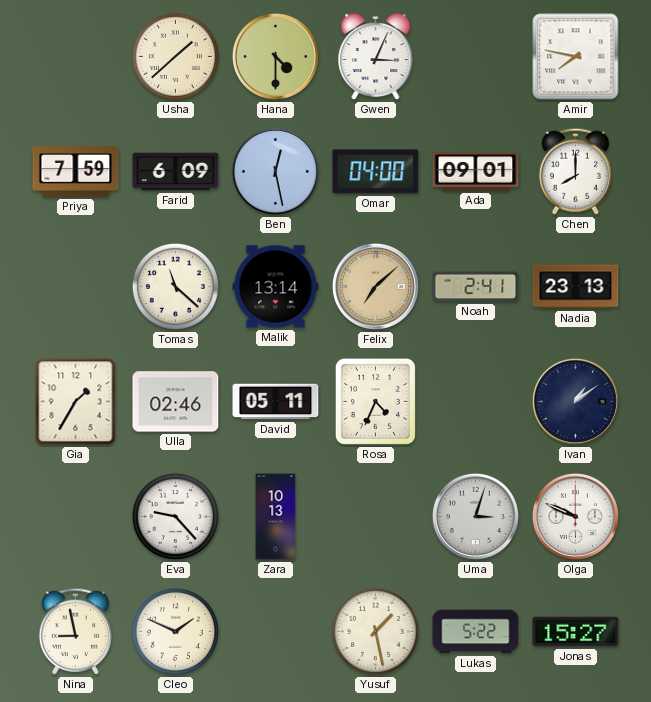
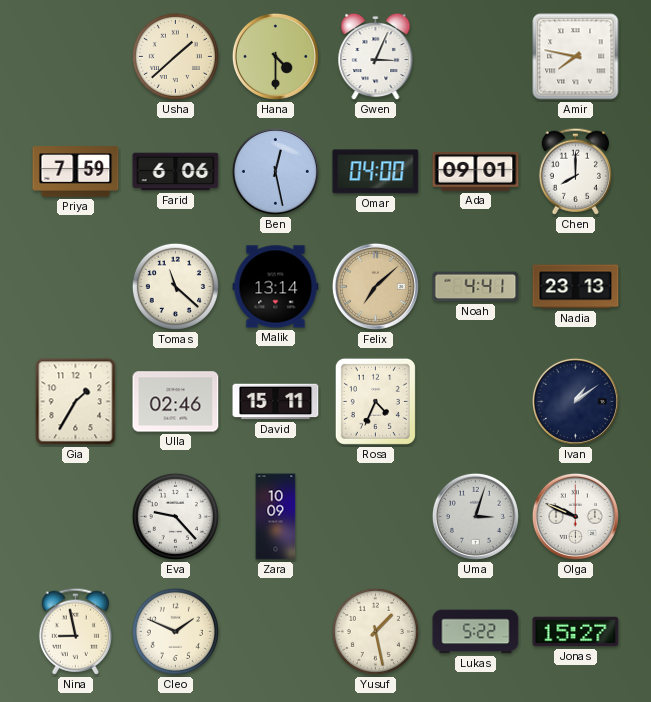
Farid: 6:09 -> 6:06
Noah: 2:41 -> 4:41
David: 05:11 -> 15:11
Zara: 10:13 -> 10:09
